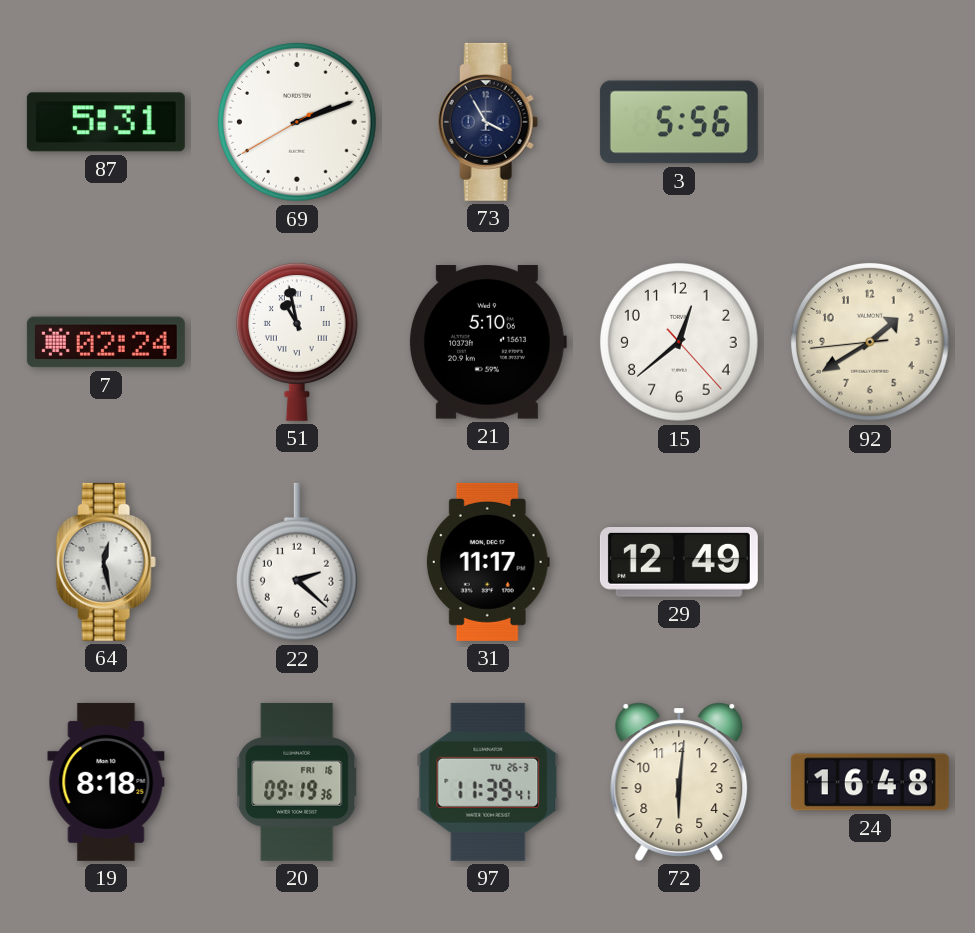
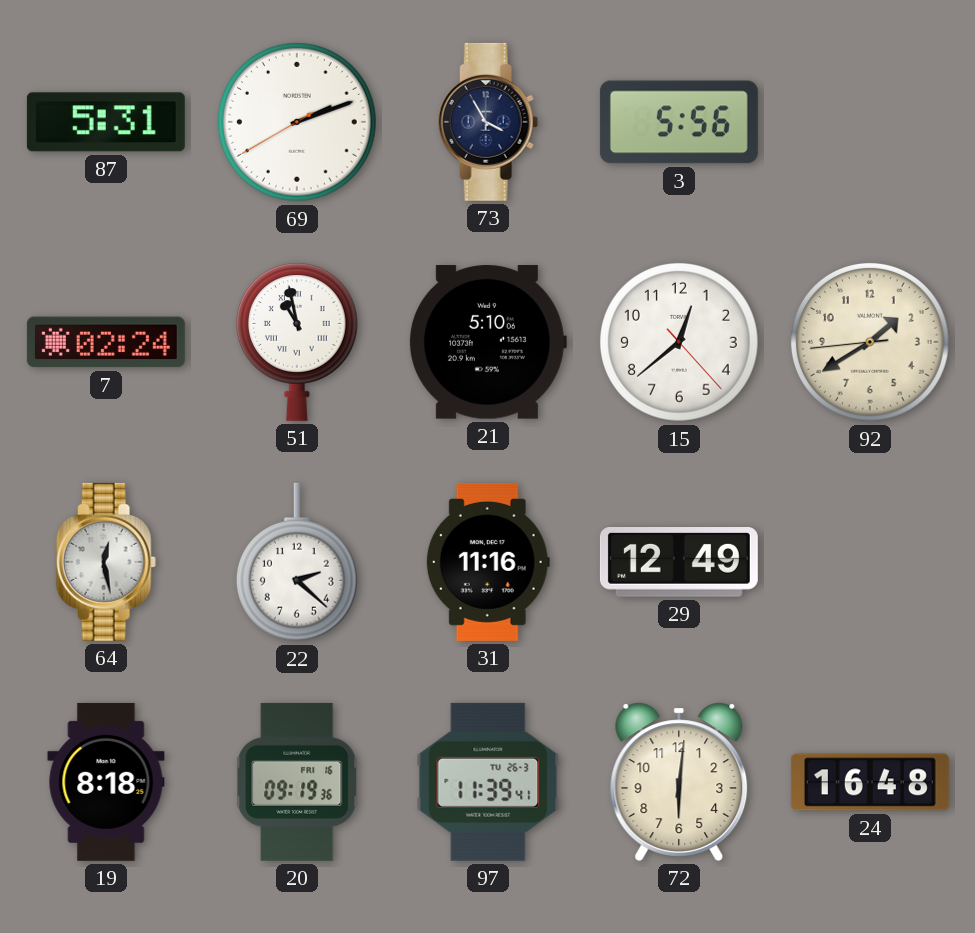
31: 11:17 -> 11:16
